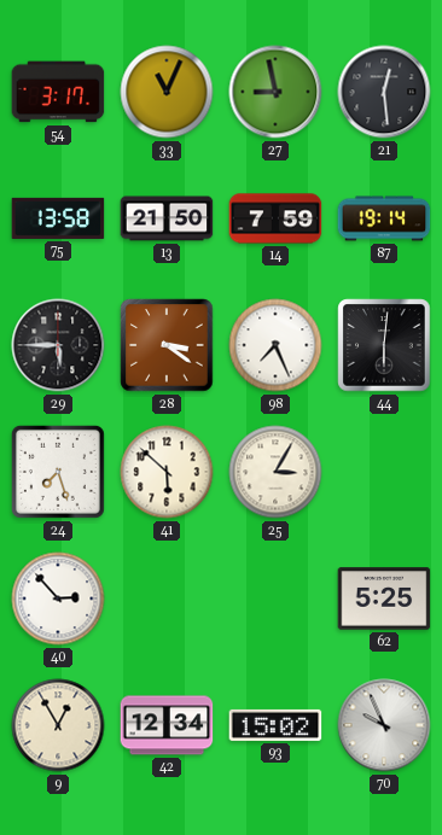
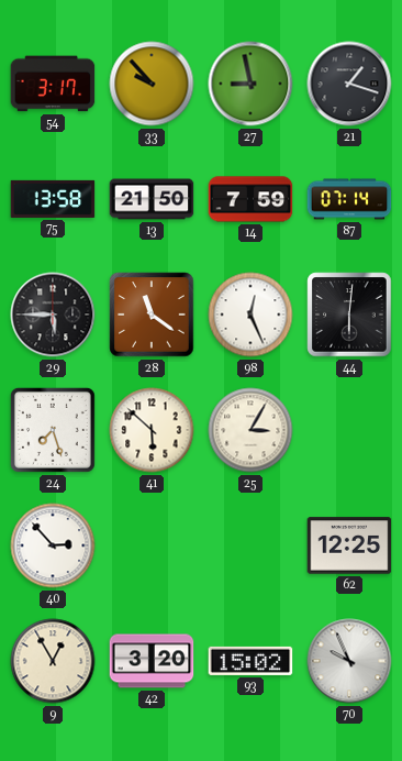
33: 11:04 -> 9:53
21: 12:29 -> 1:18
87: 19:14 -> 07:14
28: 3:21 -> 11:21
98: 7:26 -> 12:26
62: 5:25 -> 12:25
42: 12:34 -> 3:20
